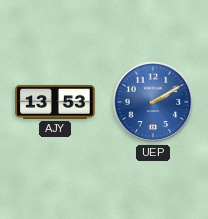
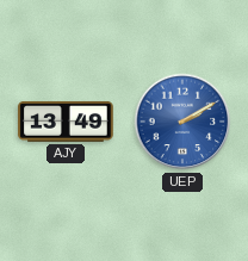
AJY: 13:53 -> 13:49
